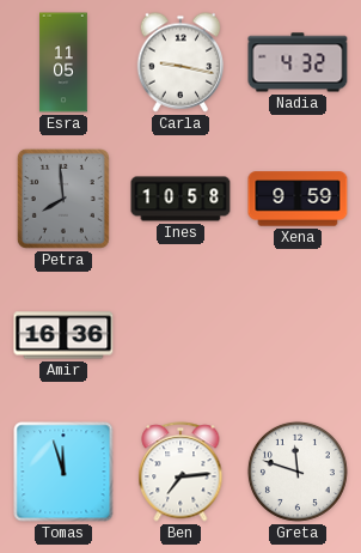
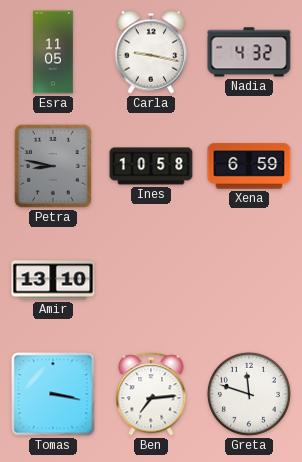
Petra: 7:59 -> 8:47
Xena: 9:59 -> 6:59
Amir: 16:36 -> 13:10
Tomas: 11:57 -> 3:17
